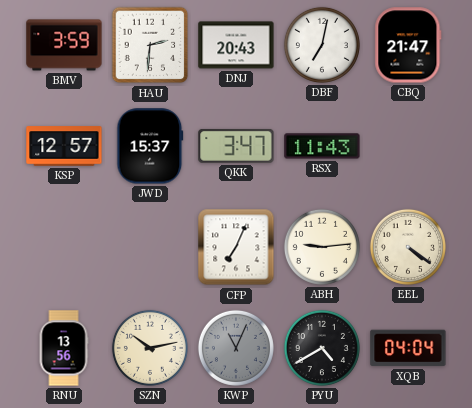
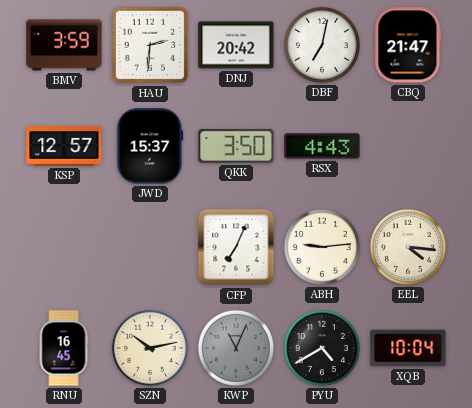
DNJ: 20:43 -> 20:42
QKK: 3:47 -> 3:50
RSX: 11:43 -> 4:43
EEL: 4:21 -> 4:16
RNU: 13:56 -> 16:45
XQB: 04:04 -> 10:04
